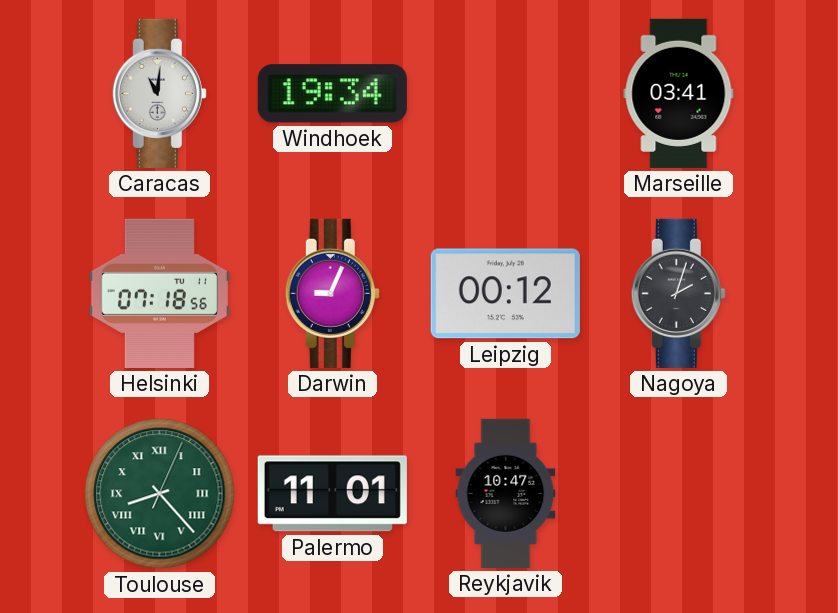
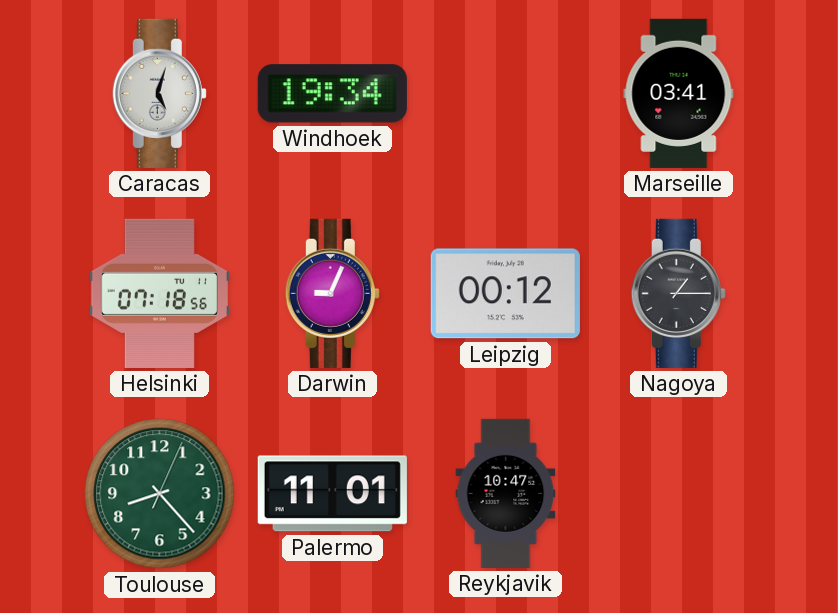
Caracas: 11:01 -> 5:03
Nagoya: 2:03 -> 1:15
Toulouse numerals: Roman -> Arabic
